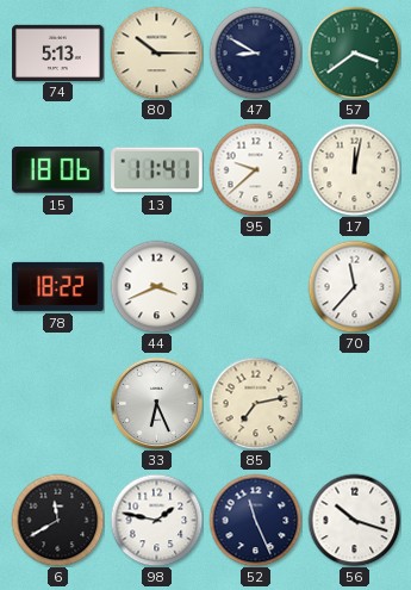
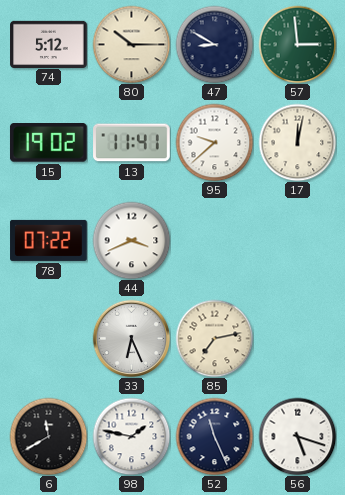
74: 5:13 -> 5:12
57: 3:39 -> 2:59
15: 18:06 -> 19:02
78: 18:22 -> 07:22
70: 11:37 -> none
56: 10:18 -> 5:18
